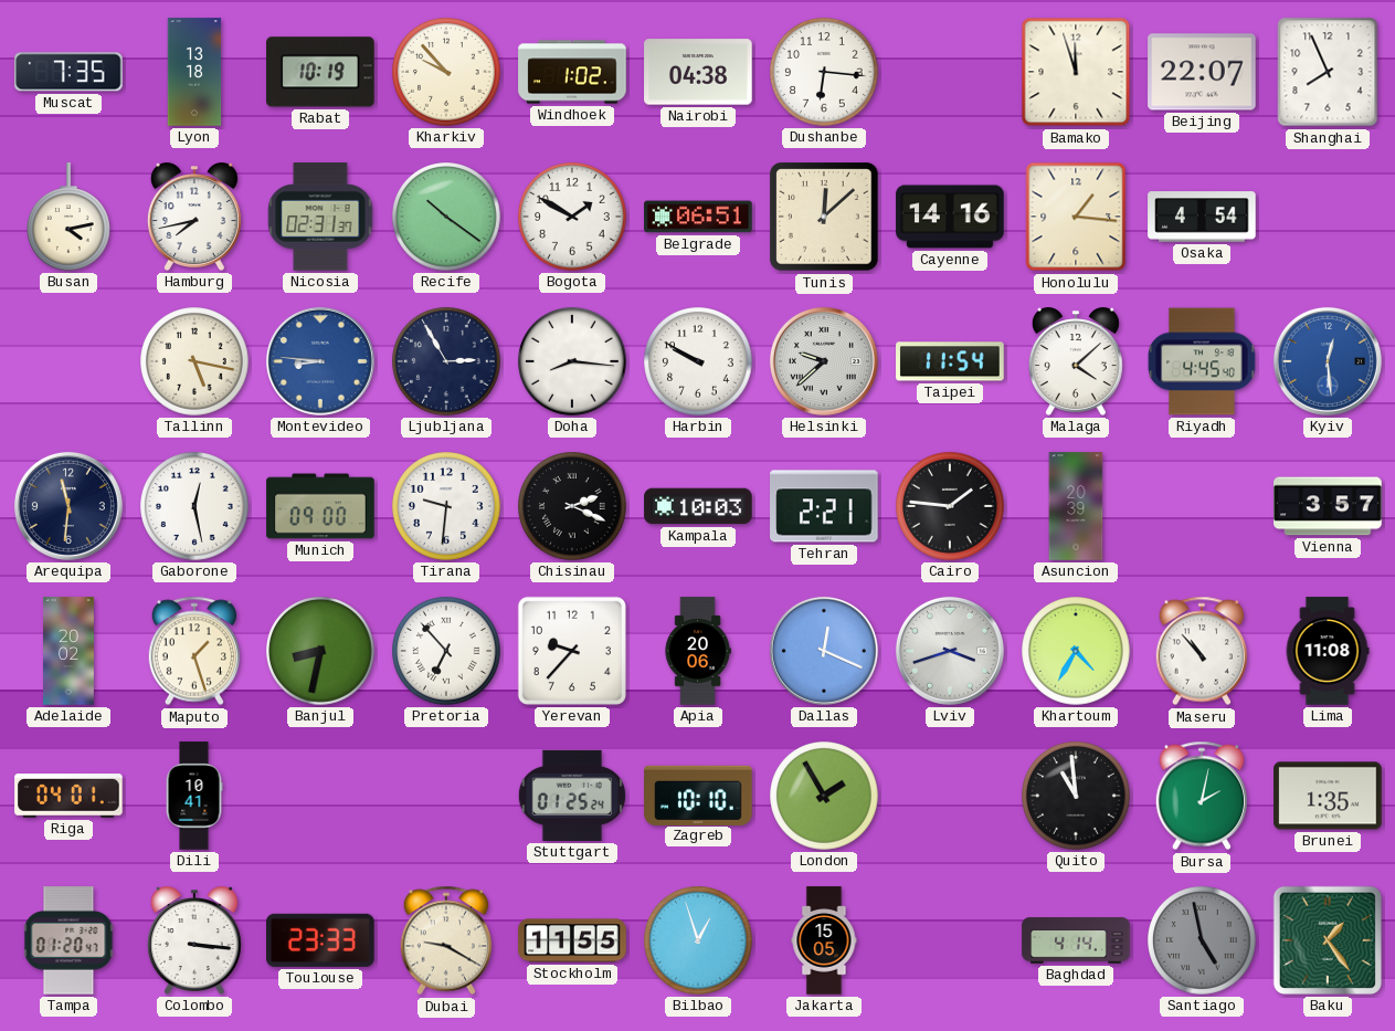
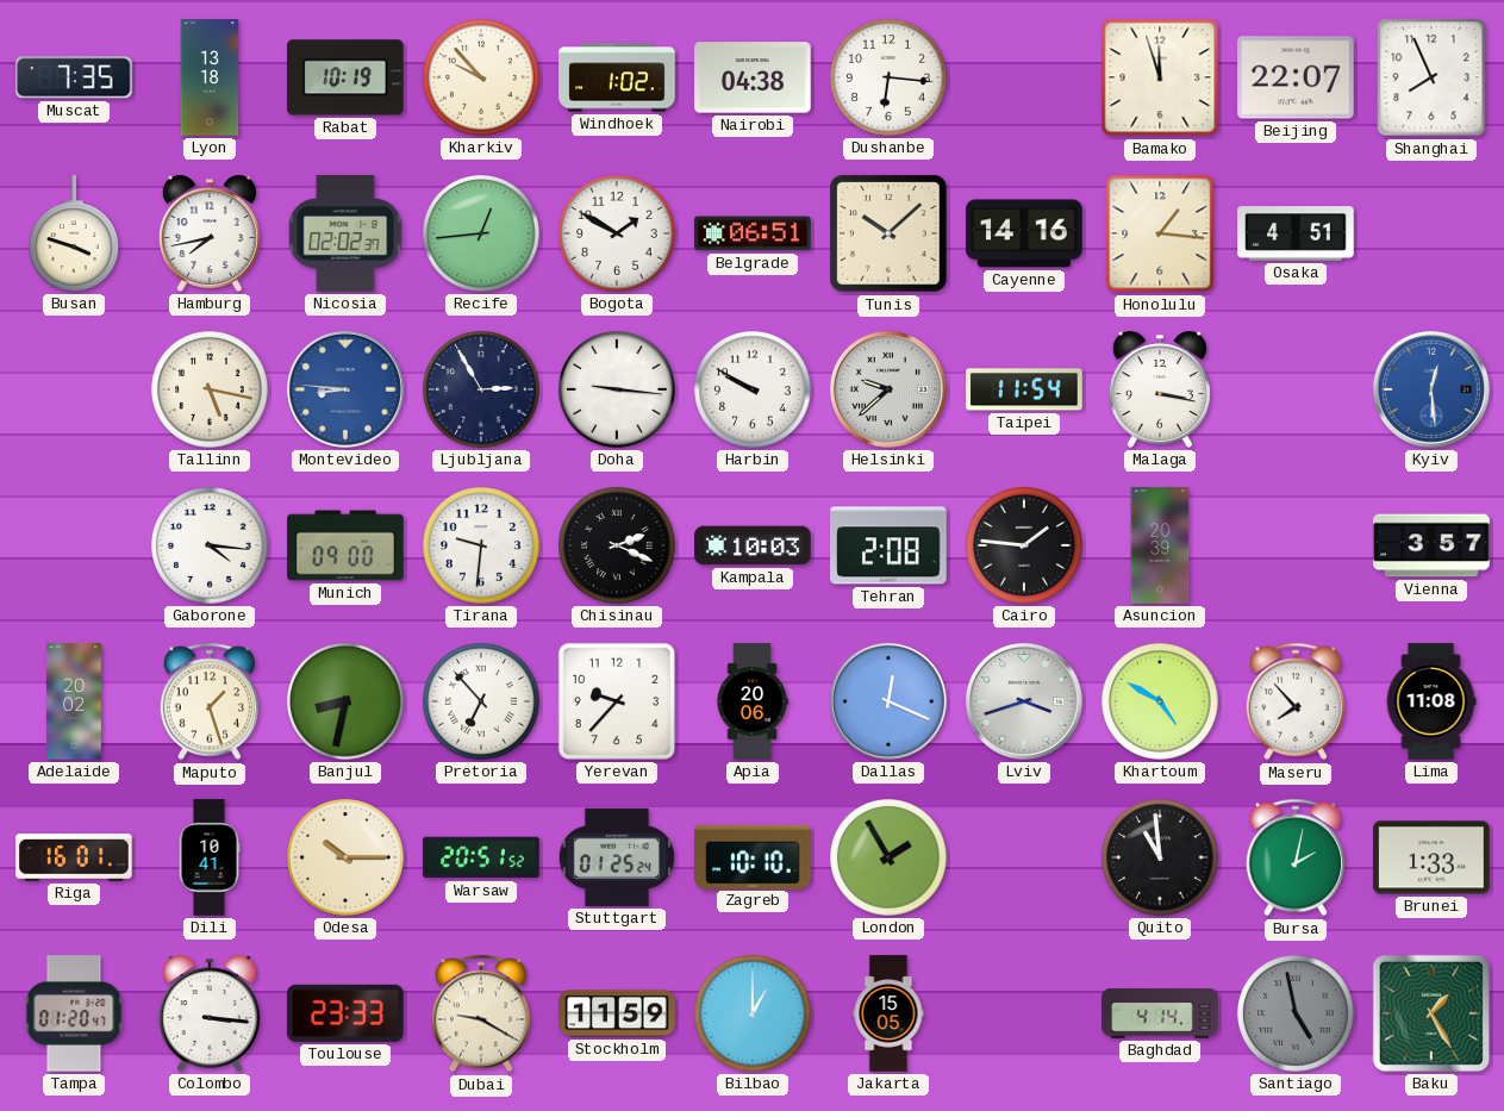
Busan: 4:13 -> 3:48
Nicosia: 02:31 -> 02:02
Recife: 10:21 -> 12:44
Tunis: 12:08 -> 10:08
Osaka: 4:54 -> 4:51
Doha: 8:16 -> 9:16
Malaga: 4:08 -> 3:17
Riyadh: 4:45 -> none
Arequipa: 11:31 -> none
Gaborone: 12:28 -> 4:16
Tehran: 2:21 -> 2:08
Khartoum: 4:35 -> 4:50
Maseru: 10:53 -> 7:53
Riga: 04:01 -> 16:01
Odesa: none -> 10:15
Warsaw: none -> 20:51
Brunei: 1:35 -> 1:33
Stockholm: 11:55 -> 11:59
Bilbao: 12:57 -> 1:00
Baku: 1:24 -> 1:25
